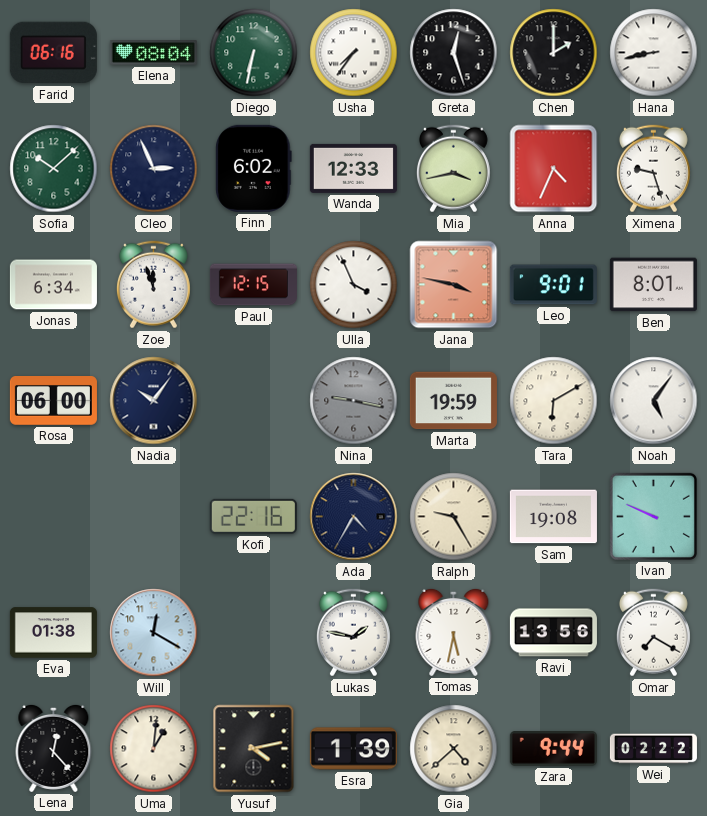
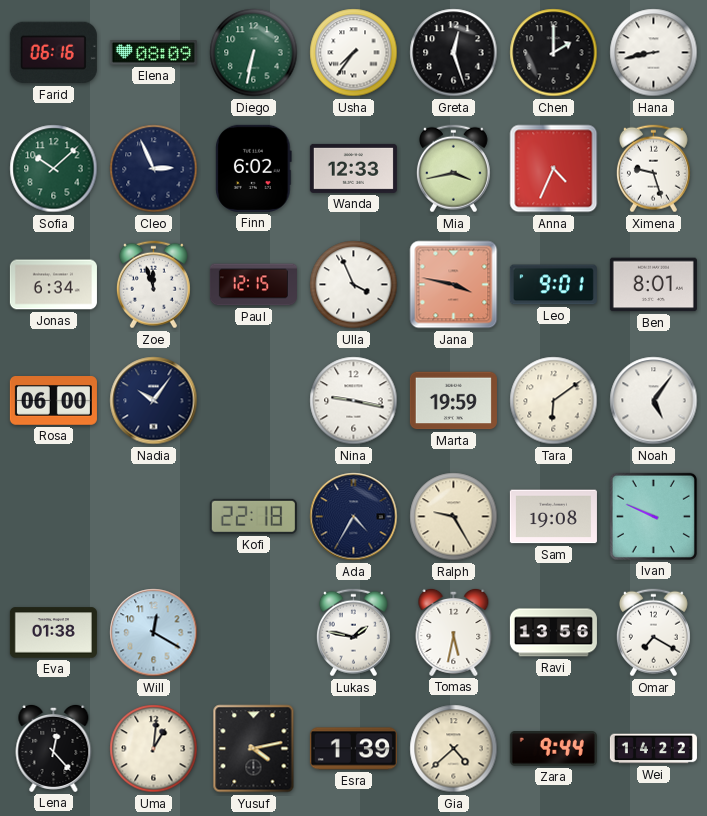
Elena: 08:04 -> 08:09
Nina dial: grey -> white
Tara: 6:10 -> 6:09
Kofi: 22:16 -> 22:18
Wei: 02:22 -> 14:22
